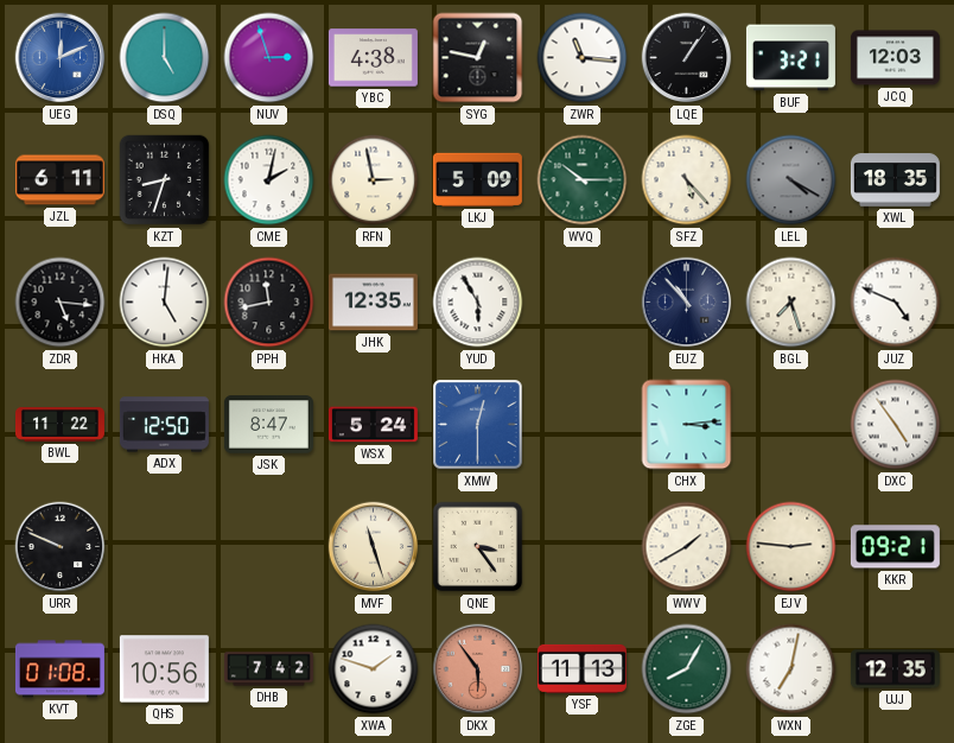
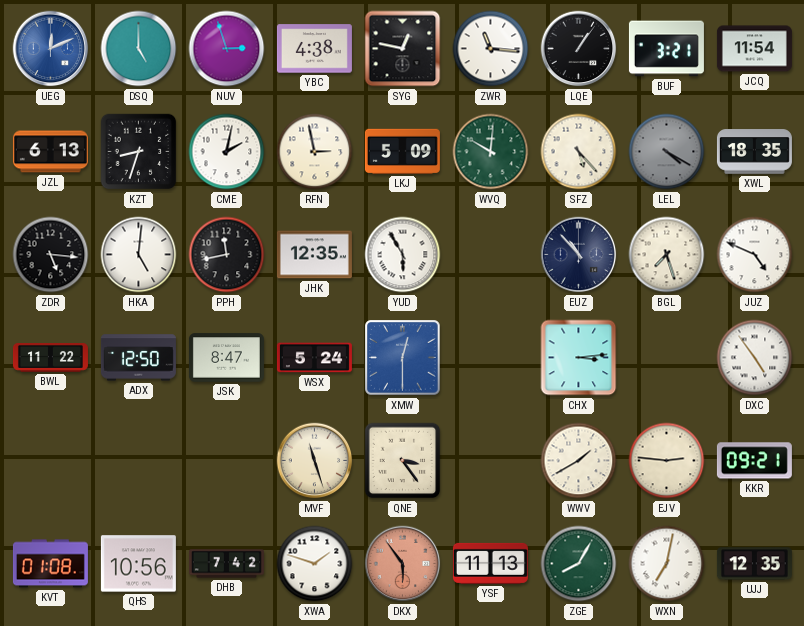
JCQ: 12:03 -> 11:54
JZL: 6:11 -> 6:13
WVQ: 10:15 -> 10:01
URR: 9:49 -> none
